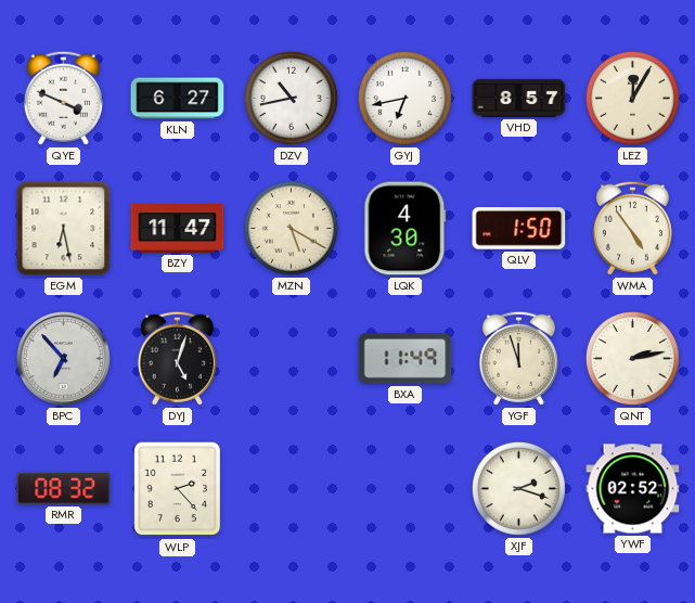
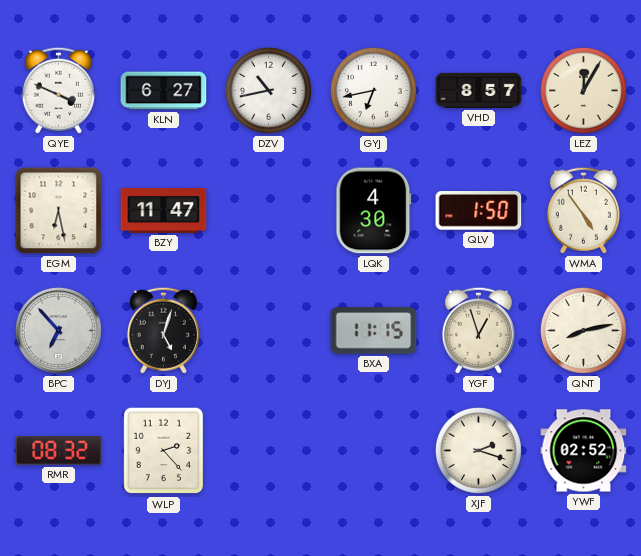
MZN: 5:20 -> none
BXA: 11:49 -> 11:15
YGF: 11:57 -> 12:57
QNT: 2:13 -> 8:13
